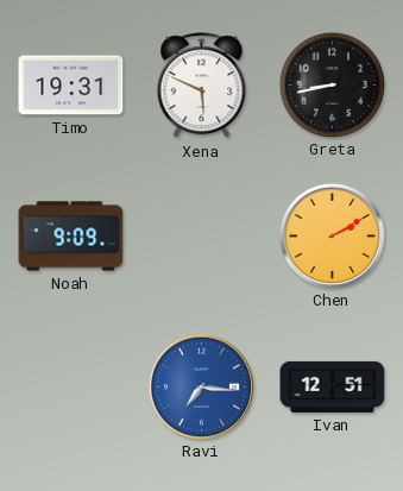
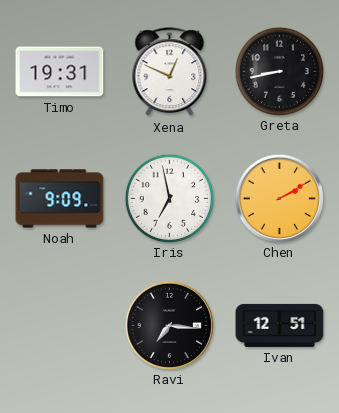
Xena: 5:49 -> 12:49
Iris: none -> 6:58
Ravi dial: blue -> black
